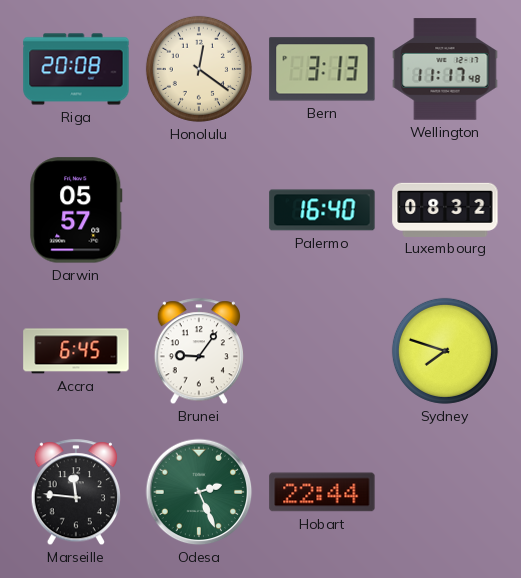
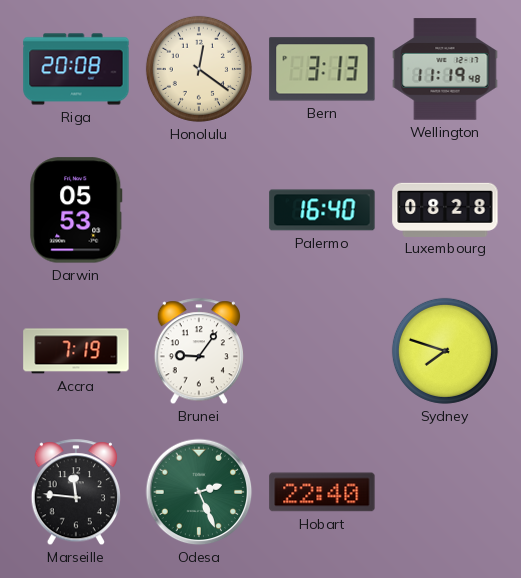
Wellington: 11:17 -> 11:19
Darwin: 05:57 -> 05:53
Luxembourg: 08:32 -> 08:28
Accra: 6:45 -> 7:19
Hobart: 22:44 -> 22:40
